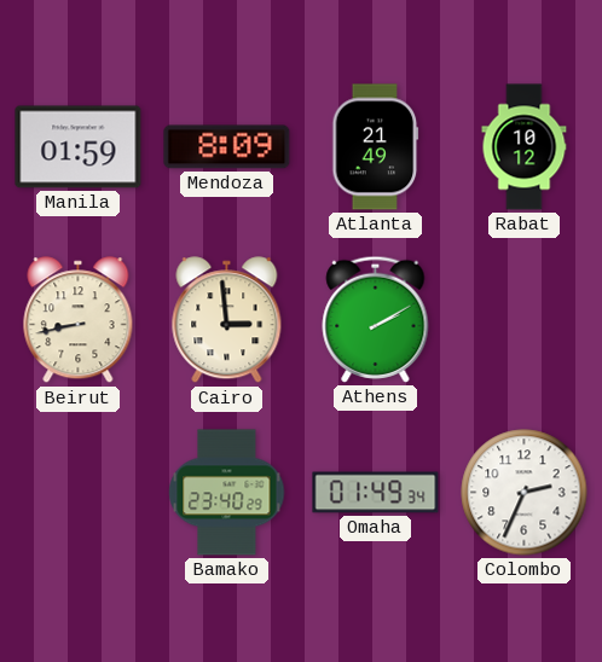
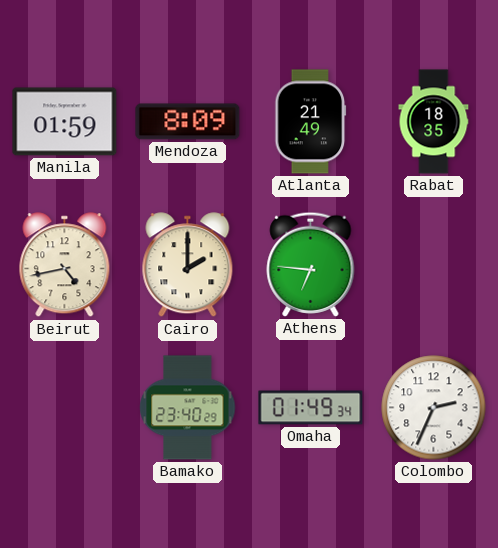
Rabat: 10:12 -> 18:35
Beirut: 8:43 -> 4:43
Cairo: 2:59 -> 2:00
Athens: 2:10 -> 6:46
